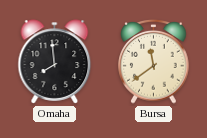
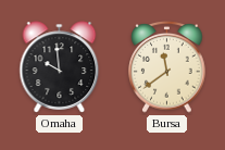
Omaha: 7:59 -> 9:59
